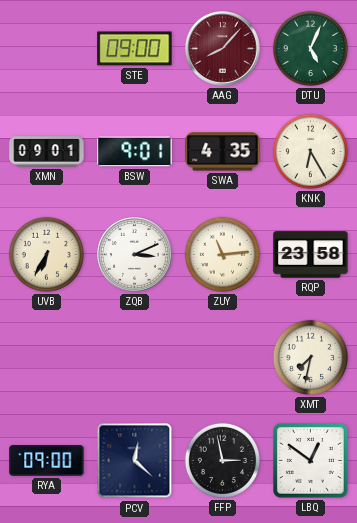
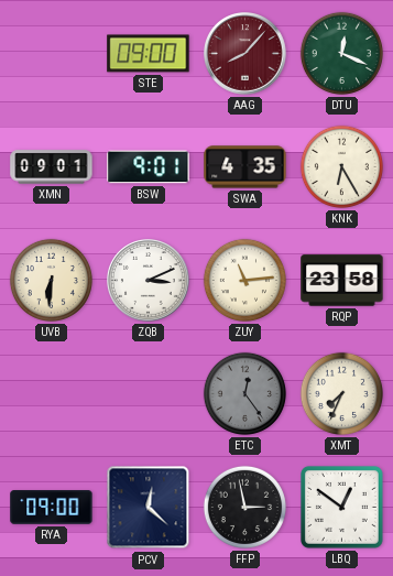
DTU: 5:04 -> 12:19
UVB: 6:35 -> 6:31
ETC: none -> 12:24
XMT: 7:32 -> 7:34
